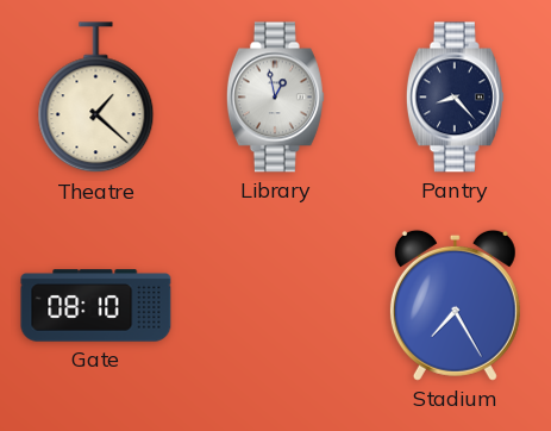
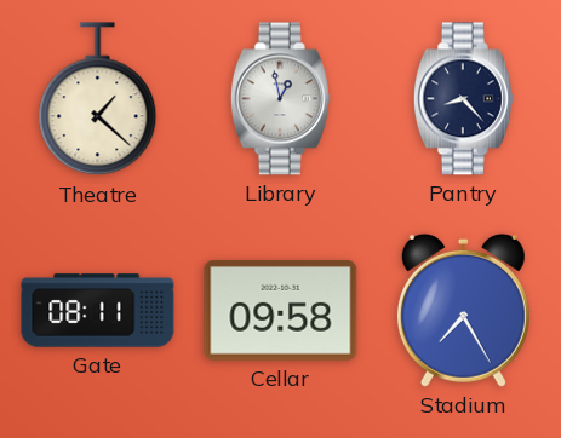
Gate: 08:10 -> 08:11
Cellar: none -> 09:58
